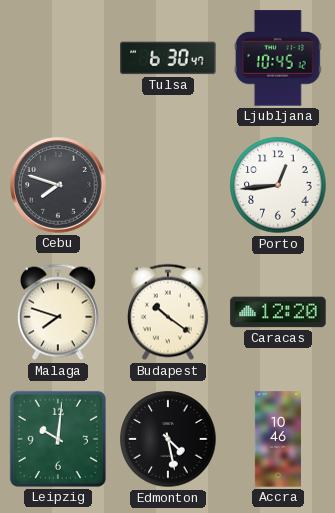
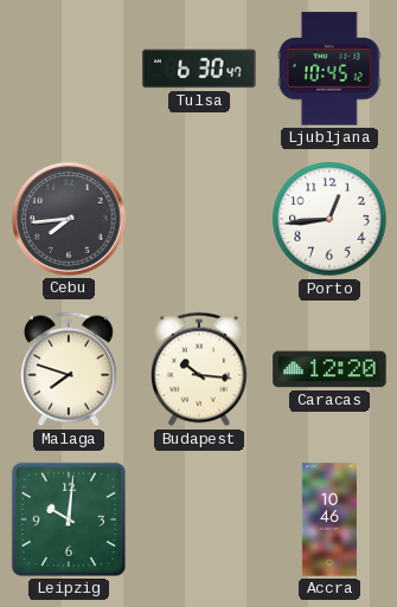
Cebu: 7:48 -> 7:44
Budapest: 10:21 -> 10:16
Edmonton: 4:28 -> none
